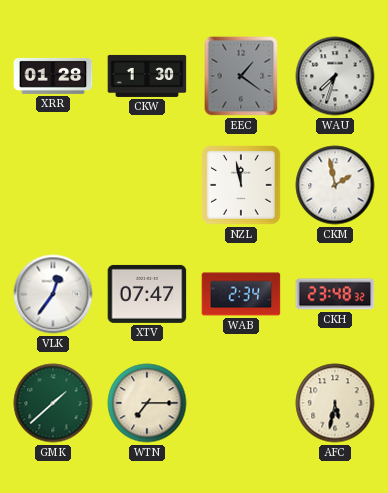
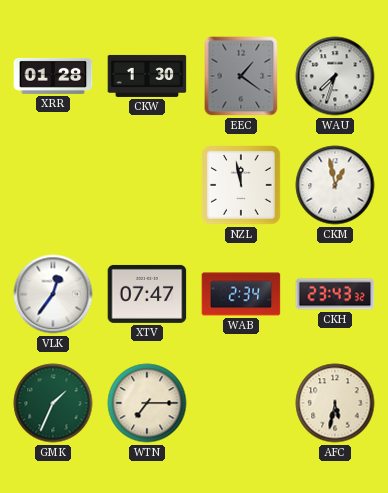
CKM: 1:58 -> 12:58
CKH: 23:48 -> 23:43
GMK: 1:38 -> 1:34
